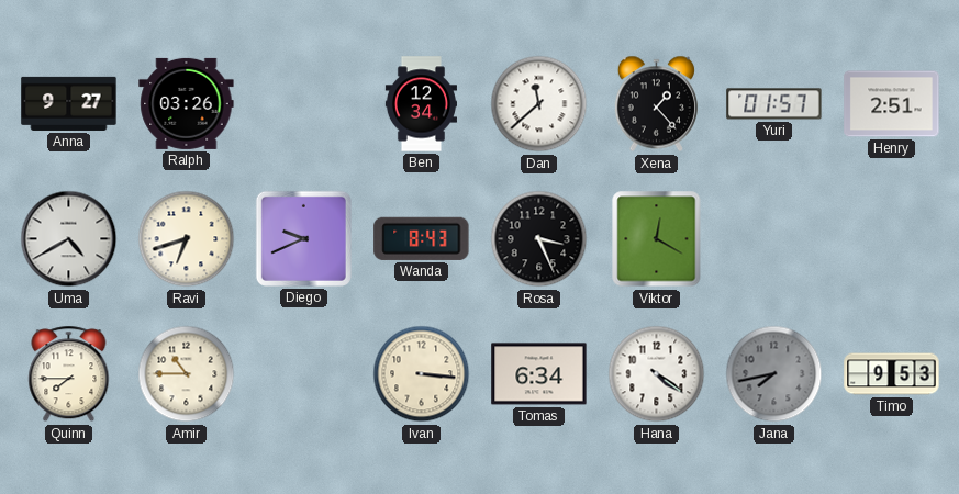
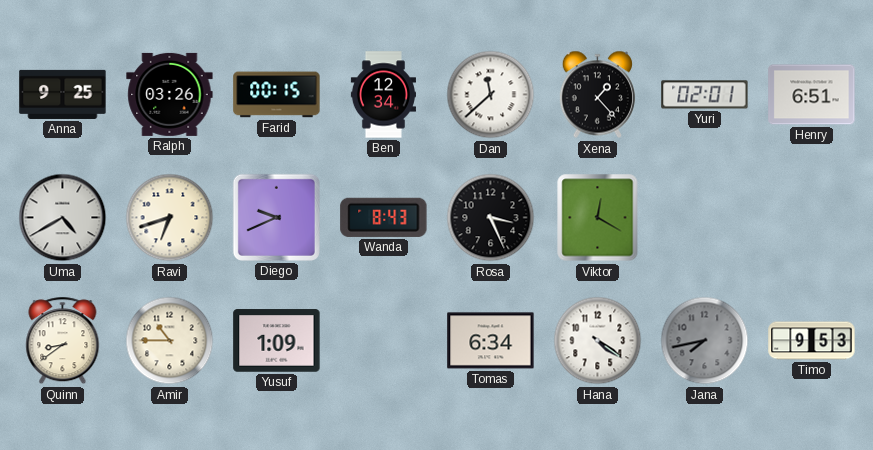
Anna: 9:27 -> 9:25
Farid: none -> 00:15
Yuri: 01:57 -> 02:01
Henry: 2:51 -> 6:51
Quinn: 7:45 -> 8:39
Yusuf: none -> 1:09
Ivan: 3:16 -> none
